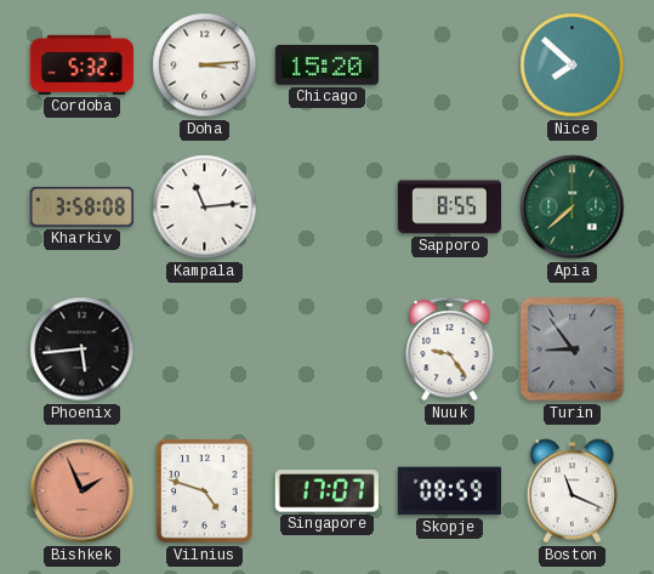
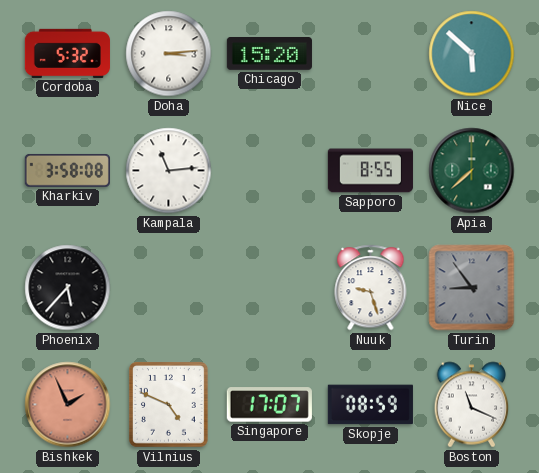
Nice: 7:52 -> 5:52
Phoenix: 5:44 -> 5:37
Nuuk: 9:24 -> 9:27
Vilnius: 4:48 -> 4:49
